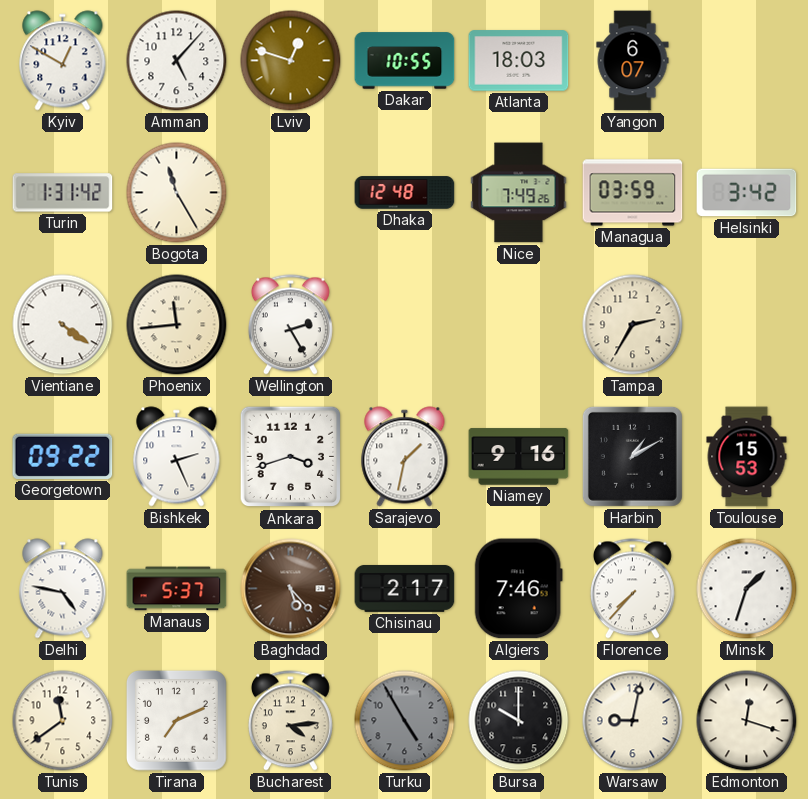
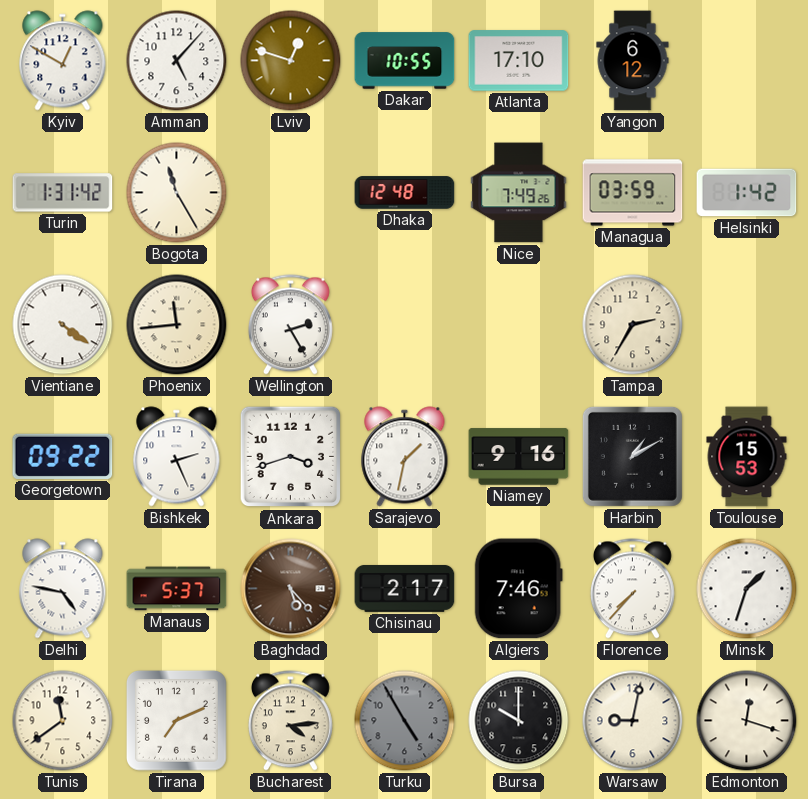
Atlanta: 18:03 -> 17:10
Yangon: 6:07 -> 6:12
Helsinki: 3:42 -> 1:42
